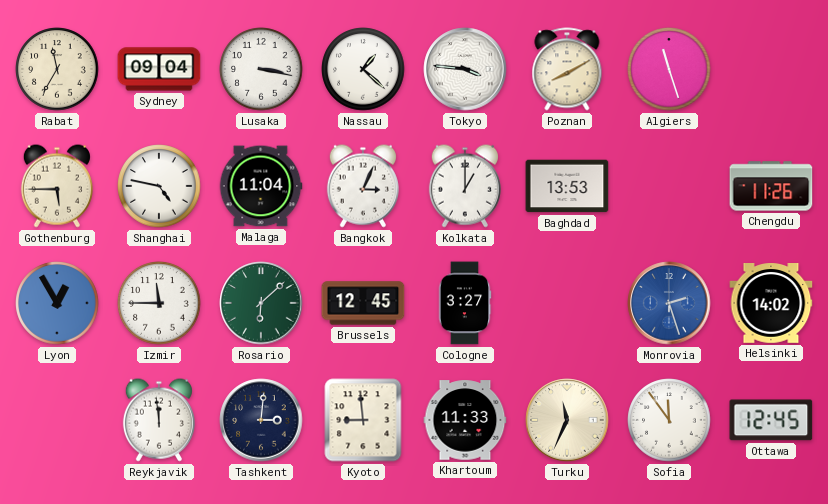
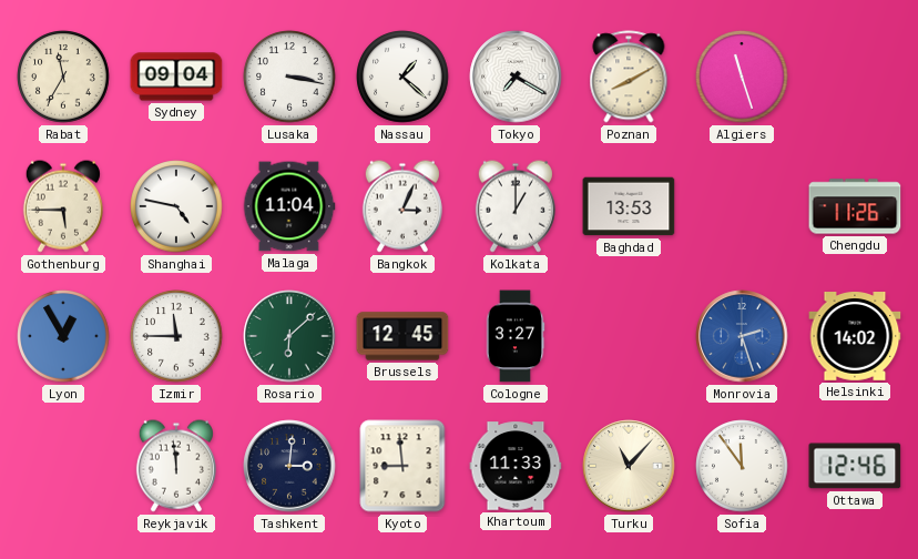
Tokyo: 3:46 -> 7:20
Turku: 11:34 -> 11:07
Ottawa: 12:45 -> 12:46
